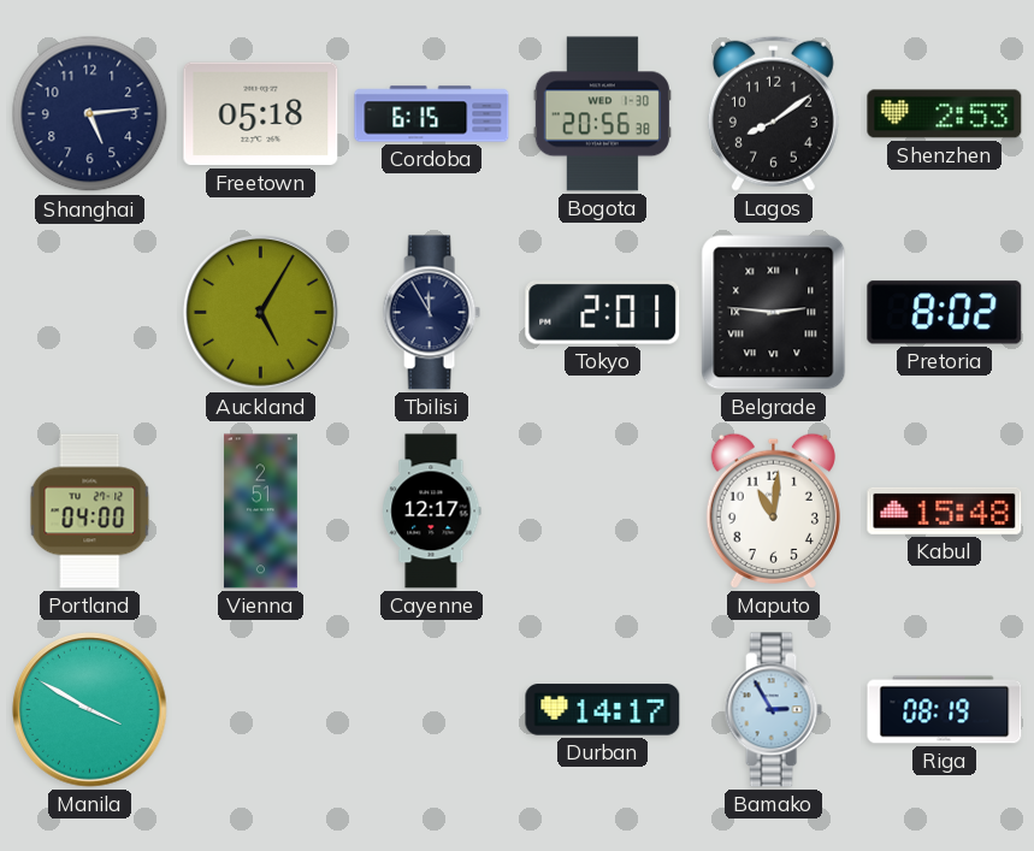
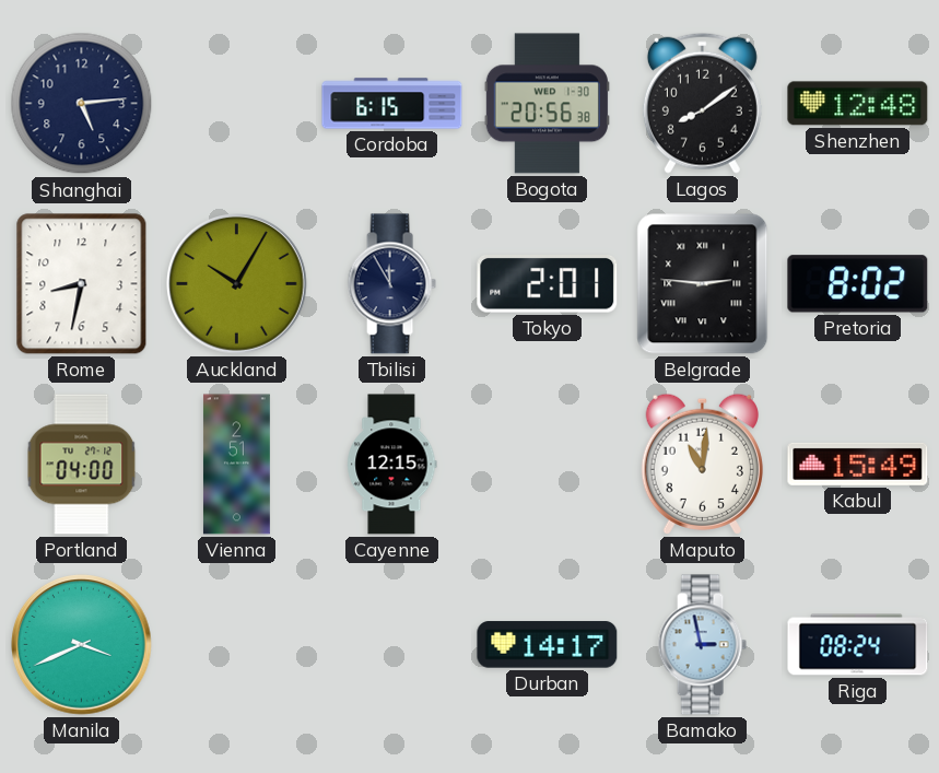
Freetown: 05:18 -> none
Shenzhen: 2:53 -> 12:48
Rome: none -> 8:32
Auckland: 5:05 -> 10:05
Cayenne: 12:17 -> 12:15
Kabul: 15:48 -> 15:49
Manila: 3:50 -> 3:41
Bamako: 2:55 -> 2:58
Riga: 08:19 -> 08:24
